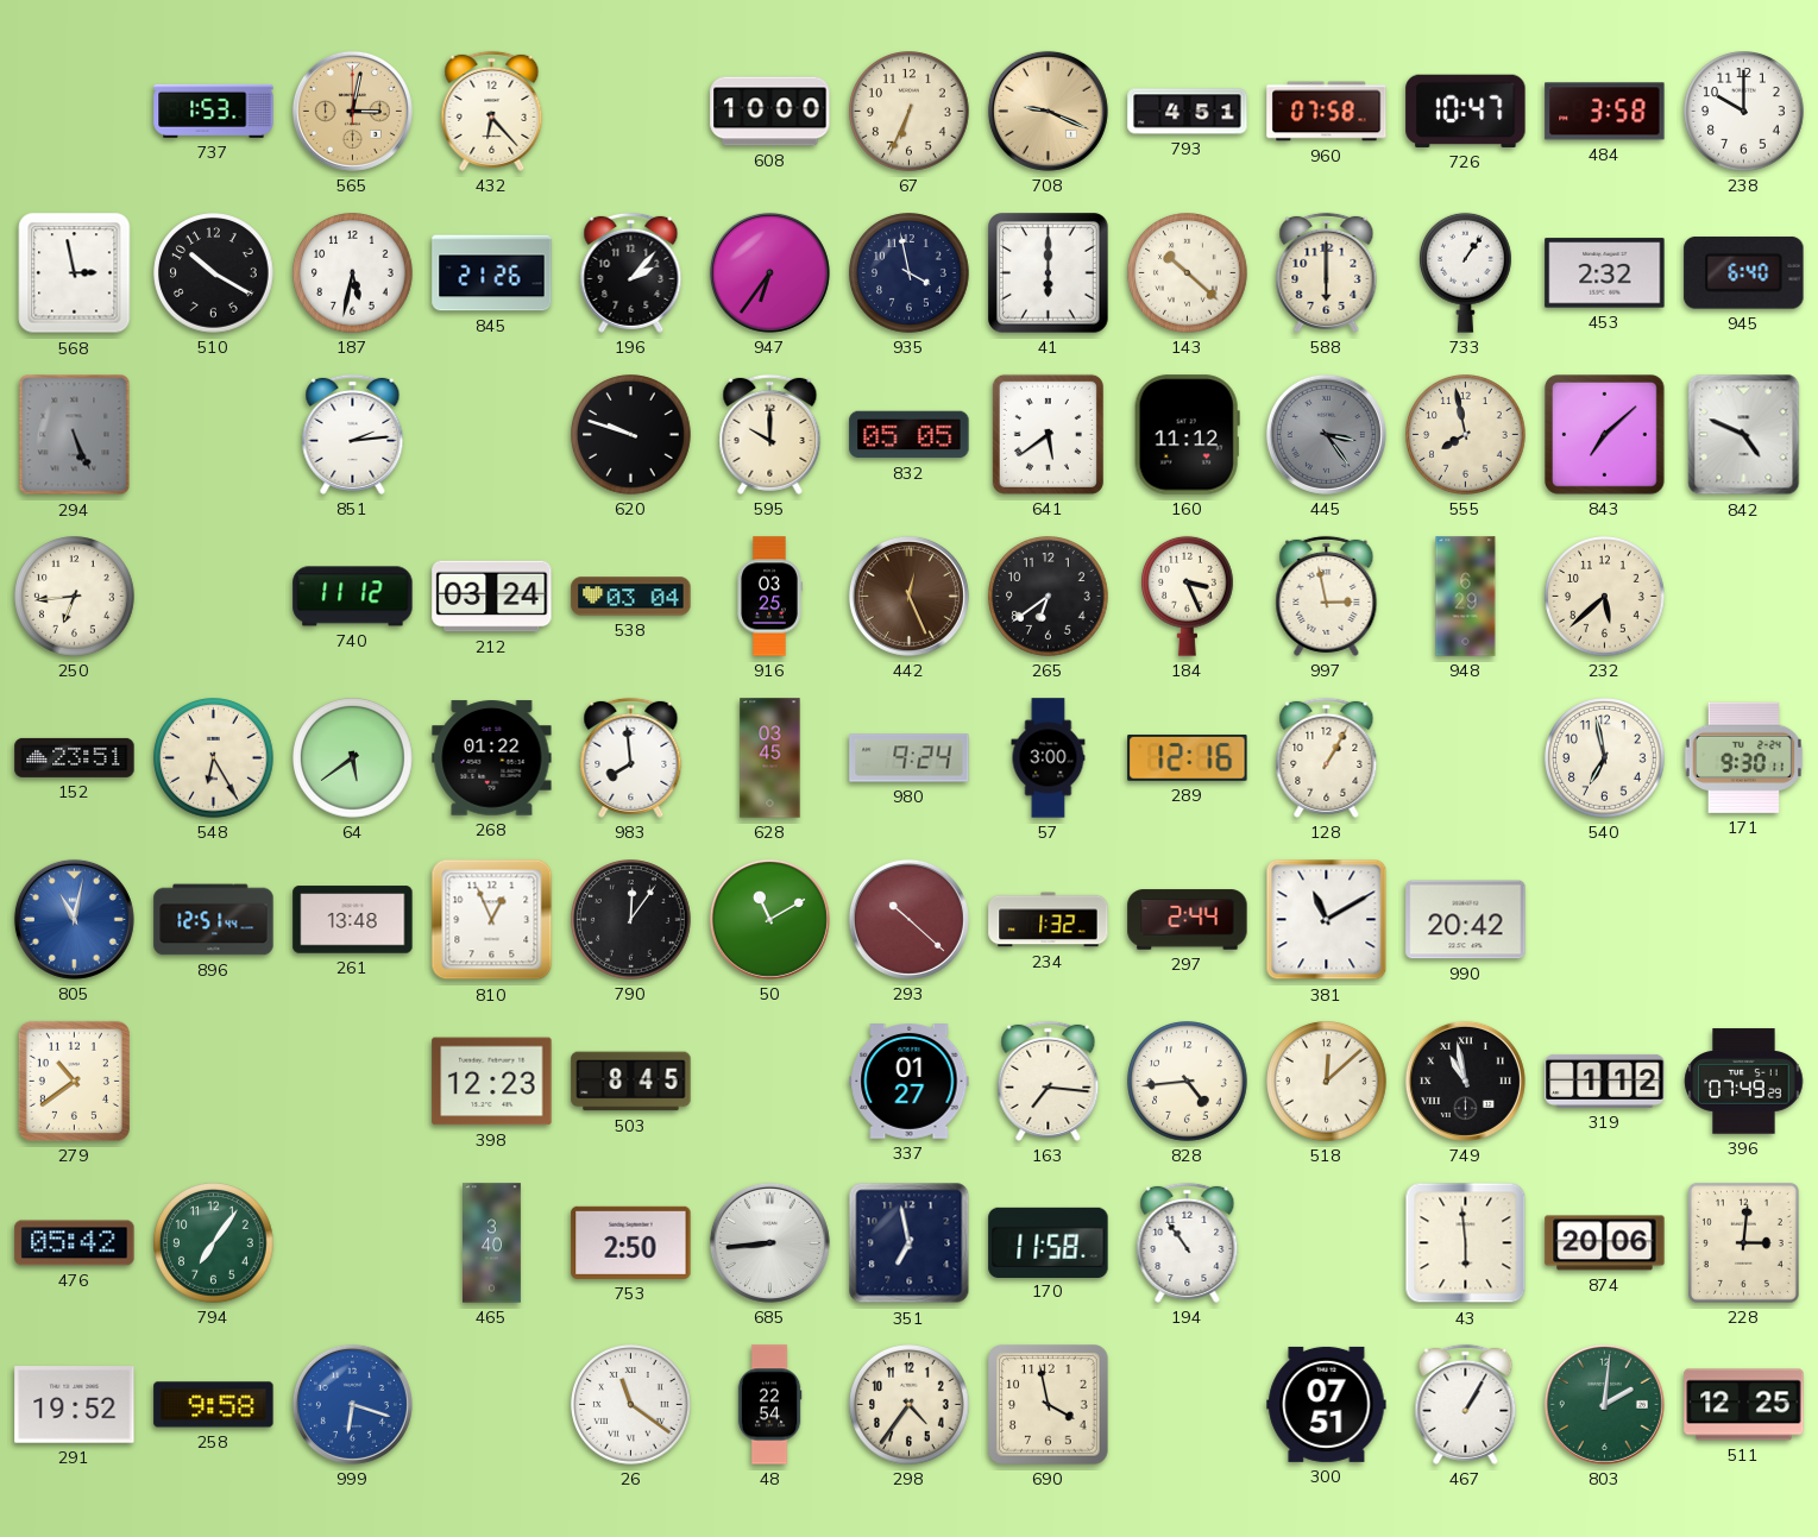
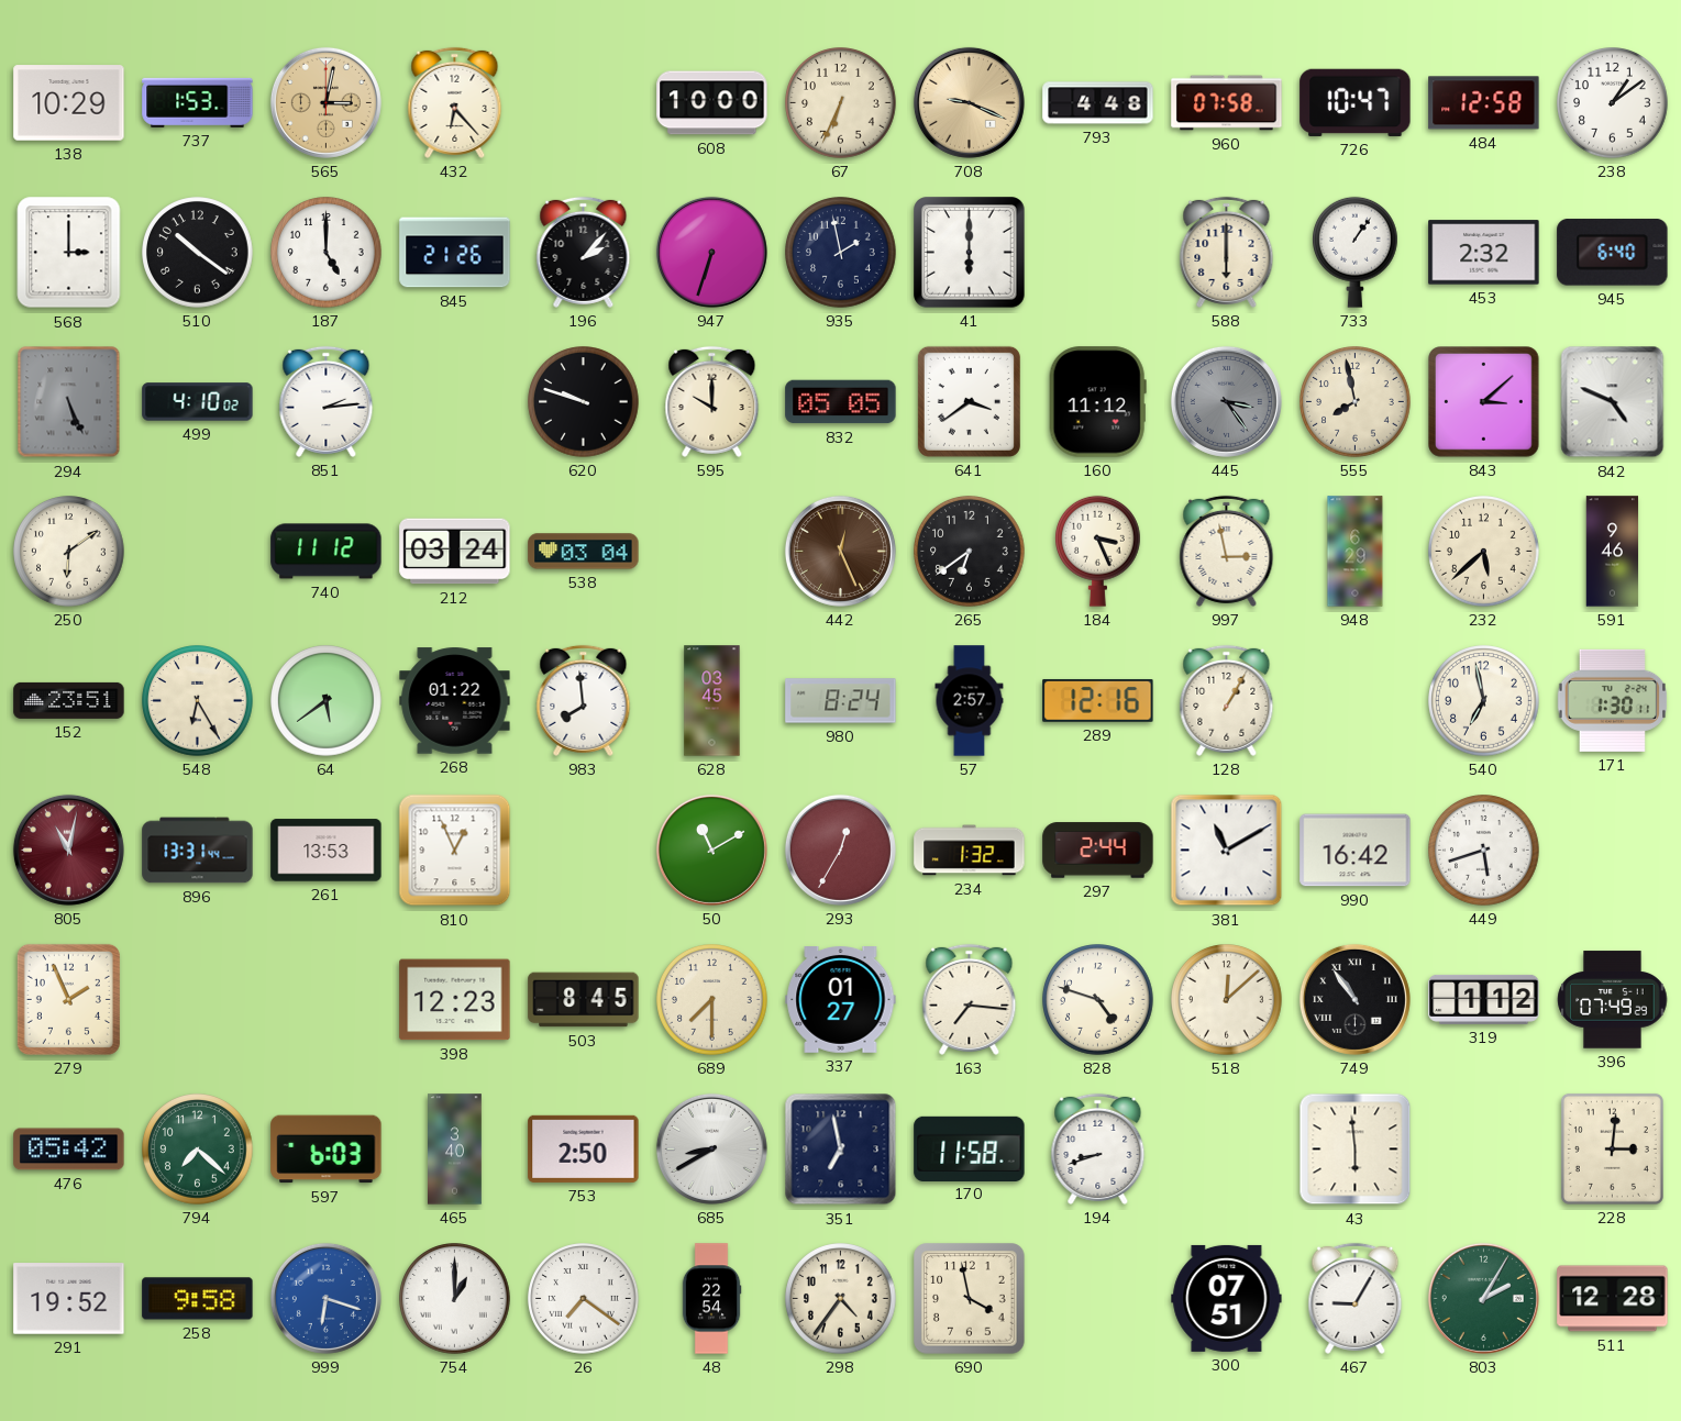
138: none -> 10:29
793: 4:51 -> 4:48
484: 3:58 -> 12:58
238: 10:00 -> 1:09
568: 2:58 -> 3:00
510: 10:20 -> 10:21
187: 5:32 -> 5:00
947: 6:36 -> 6:33
935: 3:58 -> 1:58
143: 10:22 -> none
499: none -> 4:10
641: 5:39 -> 3:39
843: 7:08 -> 3:08
250: 6:44 -> 6:09
916: 03:25 -> none
591: none -> 9:46
980: 9:24 -> 8:24
57: 3:00 -> 2:57
171: 9:30 -> 1:30
805 dial: blue -> burgundy
896: 12:51 -> 13:31
261: 13:48 -> 13:53
790: 12:06 -> none
293: 10:22 -> 12:35
990: 20:42 -> 16:42
449: none -> 5:42
279: 10:39 -> 1:56
689: none -> 7:30
828: 4:44 -> 4:48
749: 10:58 -> 10:54
794: 7:06 -> 7:22
597: none -> 6:03
685: 8:44 -> 8:40
194: 10:54 -> 8:42
874: 20:06 -> none
754: none -> 1:00
26: 11:21 -> 7:21
467: 1:05 -> 9:05
803: 2:01 -> 2:05
511: 12:25 -> 12:28
